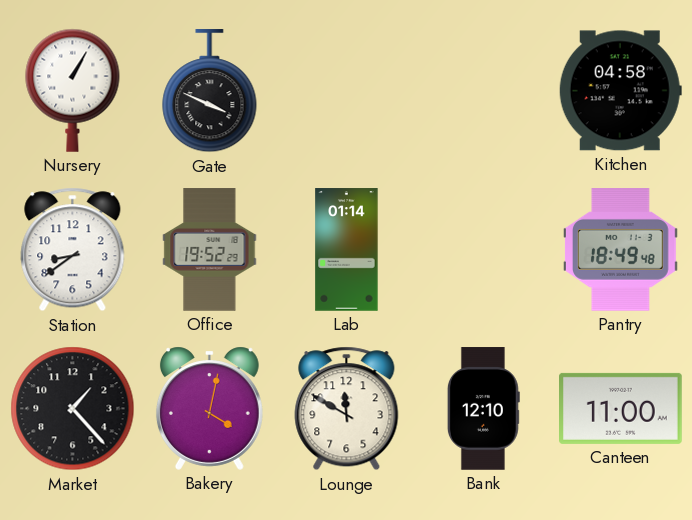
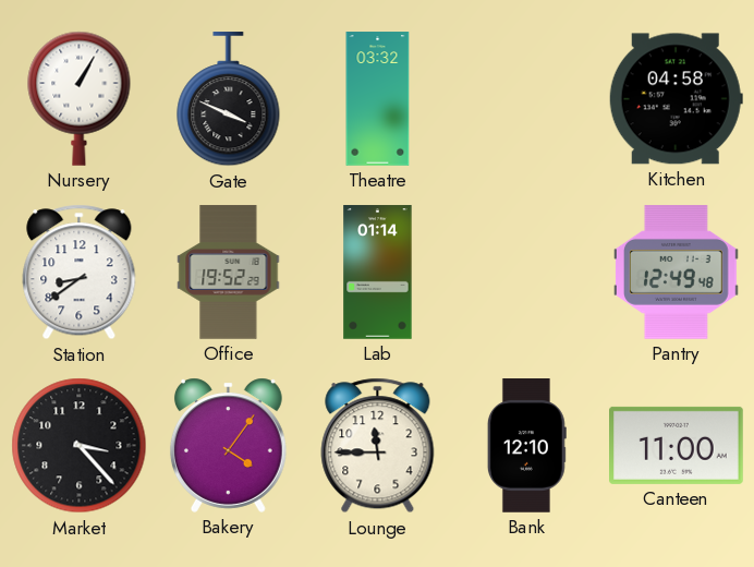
Theatre: none -> 03:32
Pantry: 18:49 -> 12:49
Market: 1:23 -> 3:23
Bakery: 4:02 -> 4:06
Lounge: 11:50 -> 11:45
